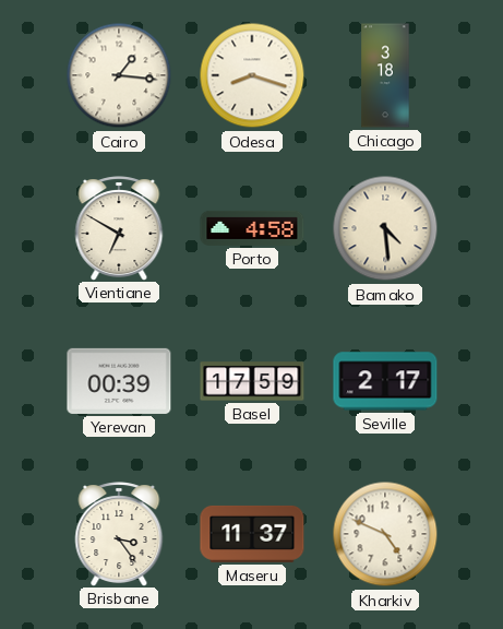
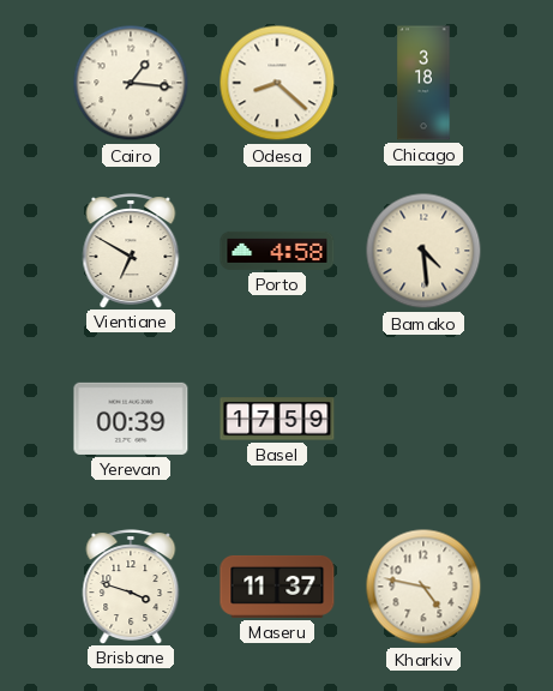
Odesa: 8:18 -> 8:22
Seville: 2:17 -> none
Brisbane: 3:24 -> 3:48
Kharkiv: 4:49 -> 4:47
